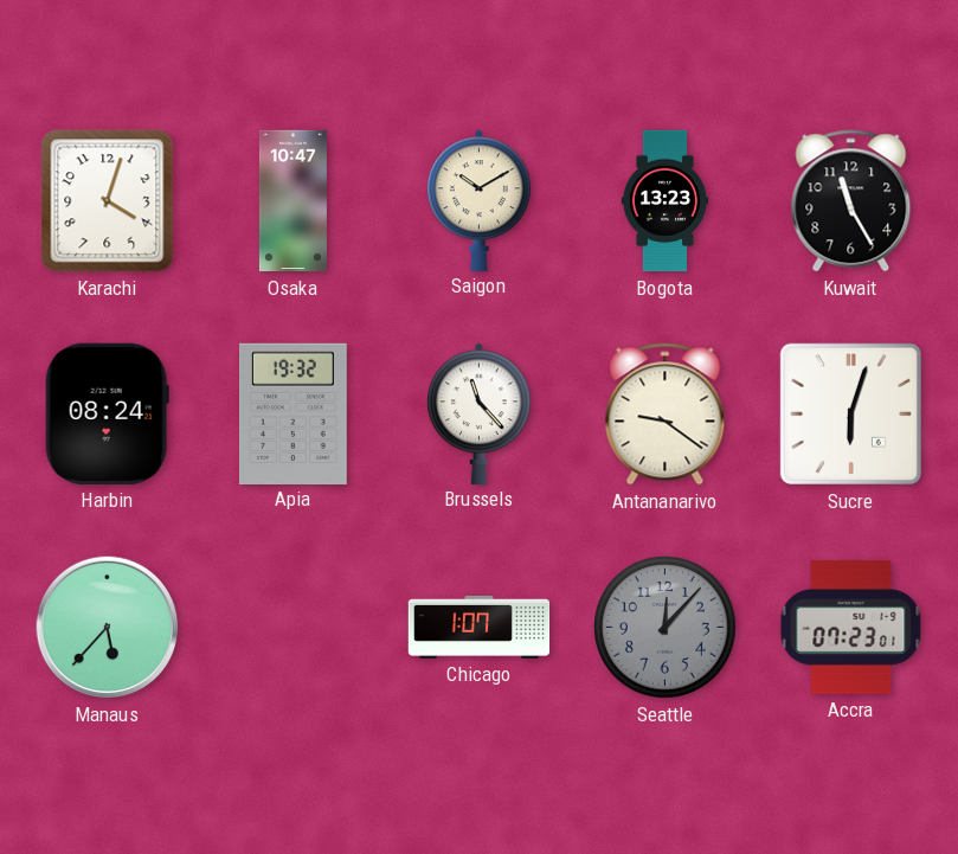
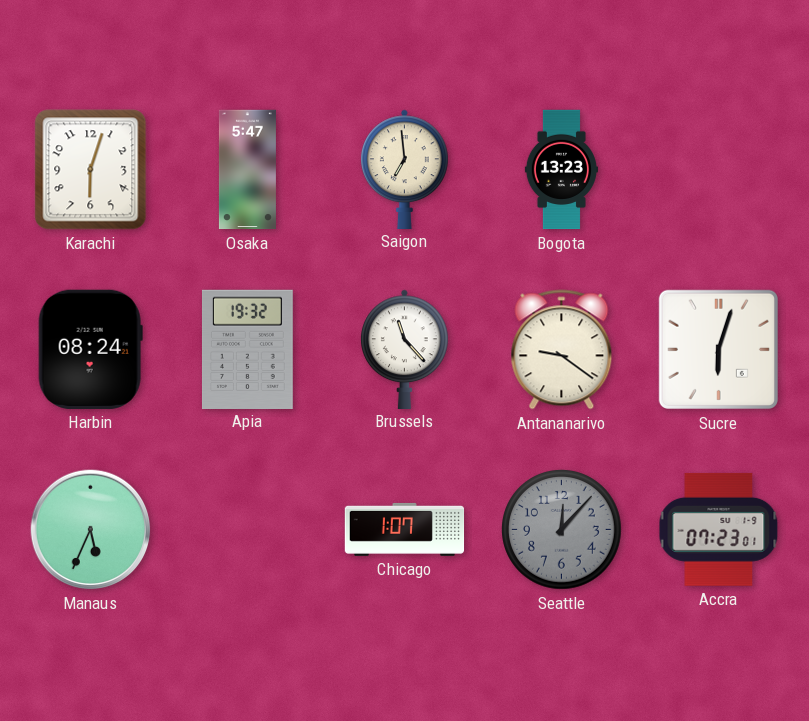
Karachi: 4:03 -> 6:03
Osaka: 10:47 -> 5:47
Saigon: 10:10 -> 6:59
Kuwait: 11:25 -> none
Manaus: 5:37 -> 5:34
